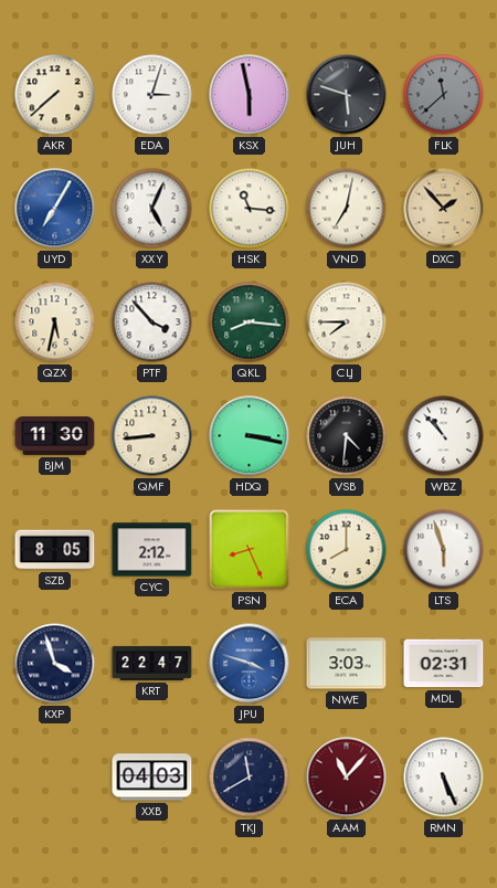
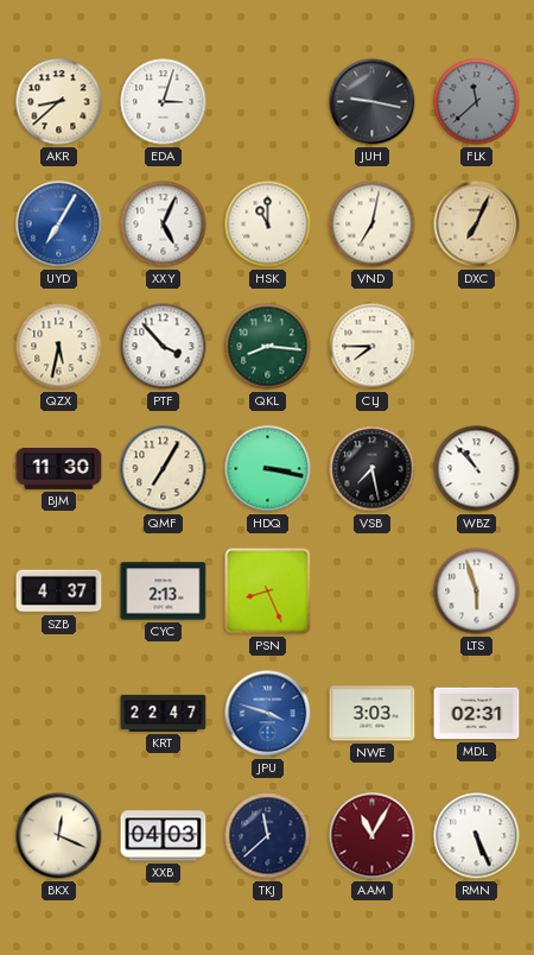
AKR: 7:38 -> 8:38
KSX: 5:58 -> none
JUH: 5:48 -> 9:17
HSK: 11:16 -> 11:00
DXC: 1:53 -> 7:04
QMF: 8:44 -> 7:05
VSB: 4:31 -> 7:28
SZB: 8:05 -> 4:37
CYC: 2:12 -> 2:13
ECA: 8:00 -> none
KXP: 3:57 -> none
BKX: none -> 12:19
TKJ: 11:40 -> 11:38
AAM: 11:07 -> 11:05
